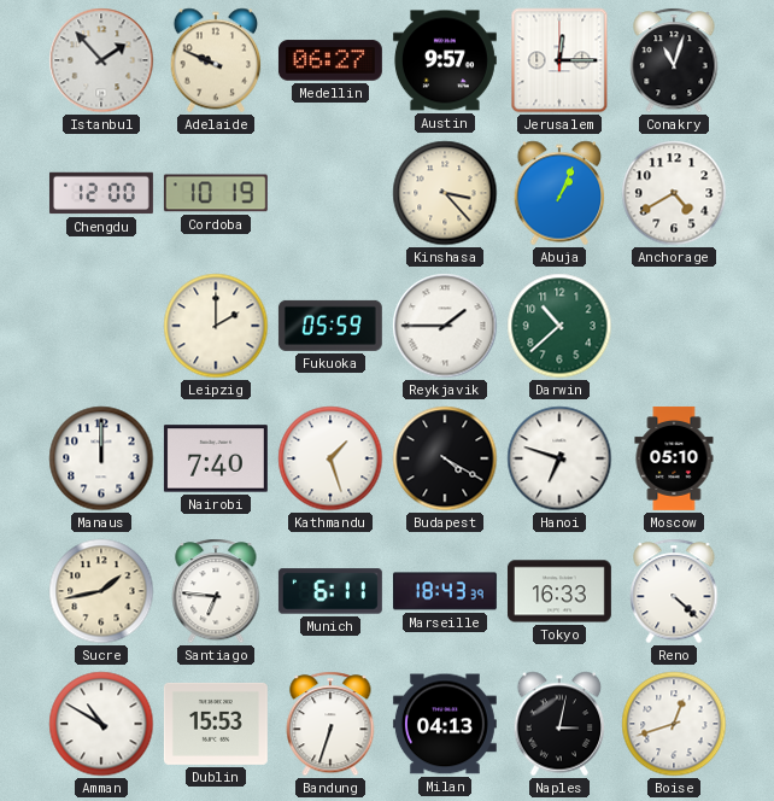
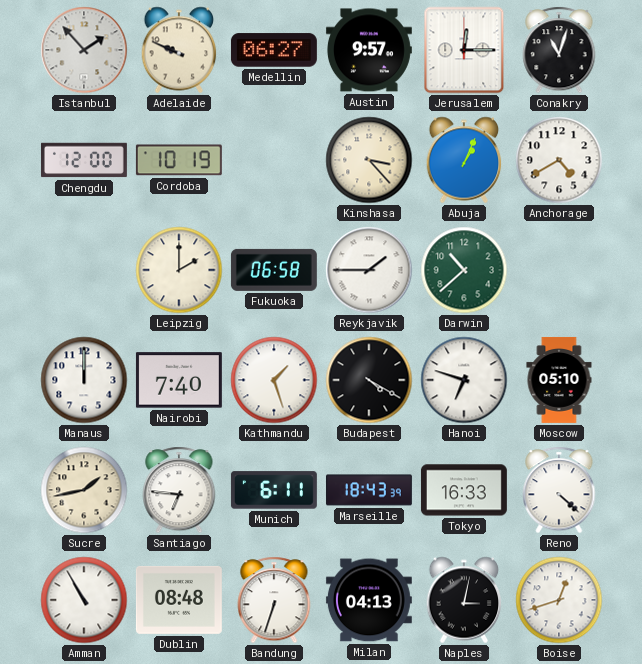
Fukuoka: 05:59 -> 06:58
Amman: 10:50 -> 10:55
Dublin: 15:53 -> 08:48
